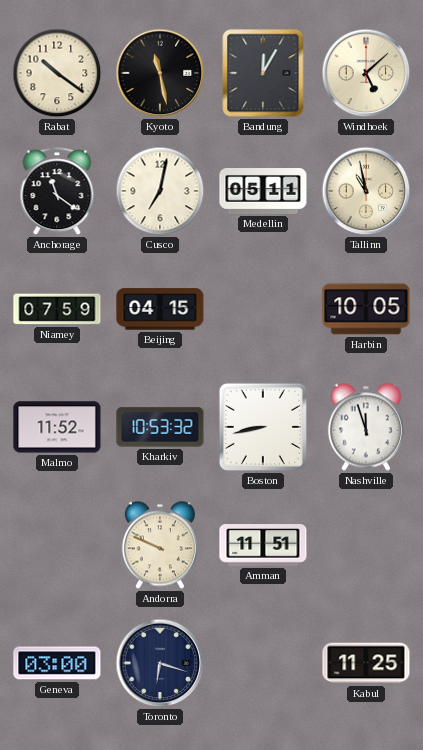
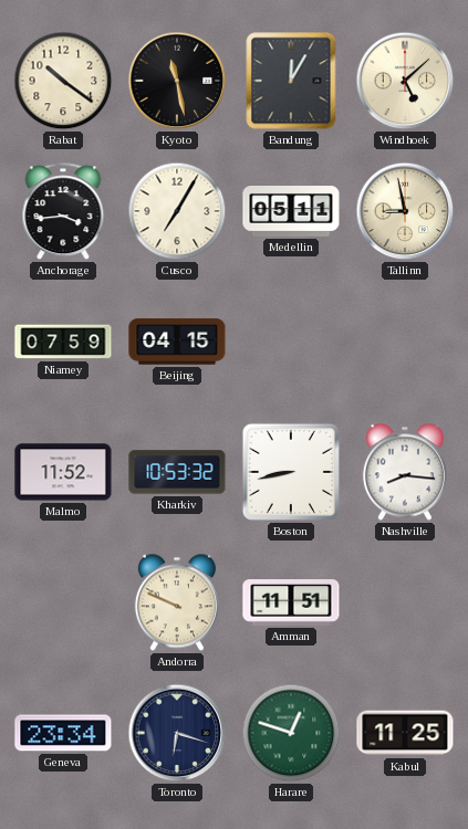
Anchorage: 11:21 -> 3:44
Cusco: 7:02 -> 7:05
Tallinn: 10:58 -> 8:58
Harbin: 10:05 -> none
Nashville: 11:57 -> 8:16
Geneva: 03:00 -> 23:34
Harare: none -> 12:48
